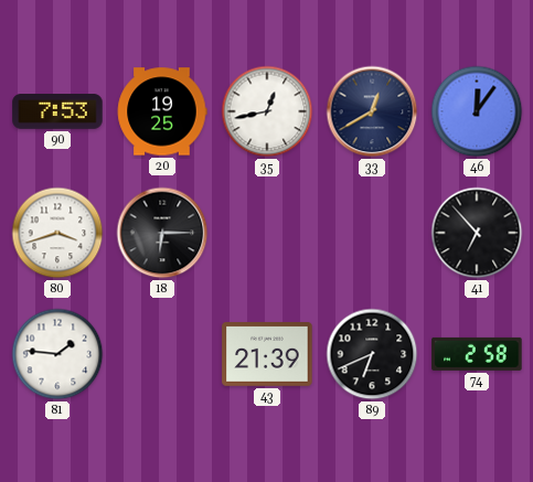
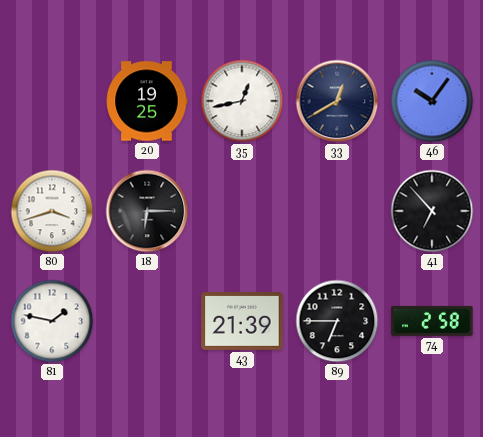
90: 7:53 -> none
46: 12:06 -> 10:06
81: 1:46 -> 1:47
89: 6:41 -> 6:45
